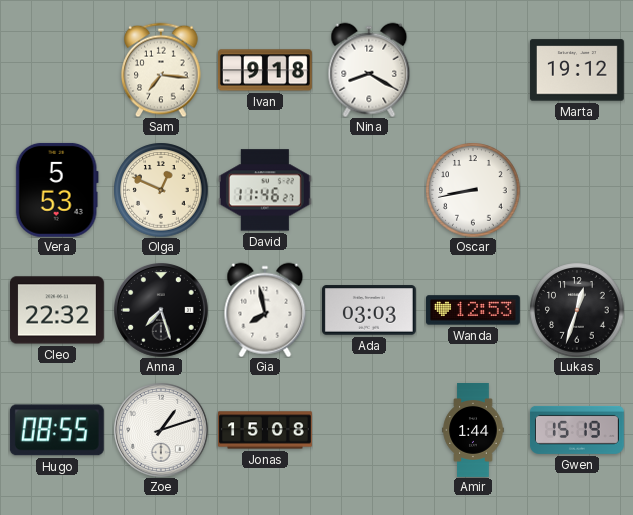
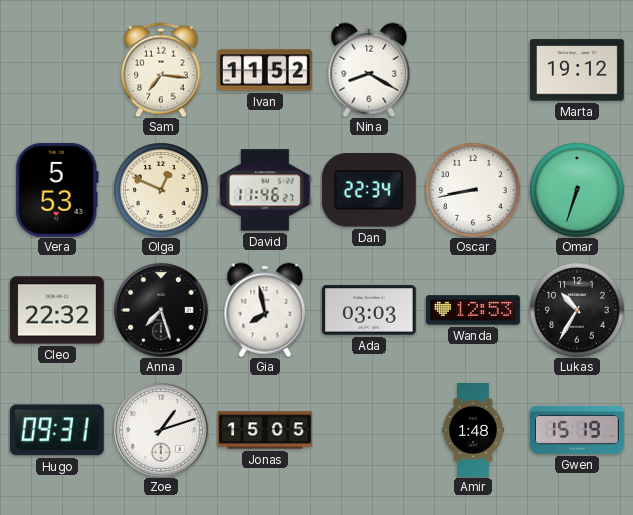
Ivan: 9:18 -> 11:52
Dan: none -> 22:34
Omar: none -> 6:33
Lukas: 12:33 -> 10:35
Hugo: 08:55 -> 09:31
Jonas: 15:08 -> 15:05
Amir: 1:44 -> 1:48
